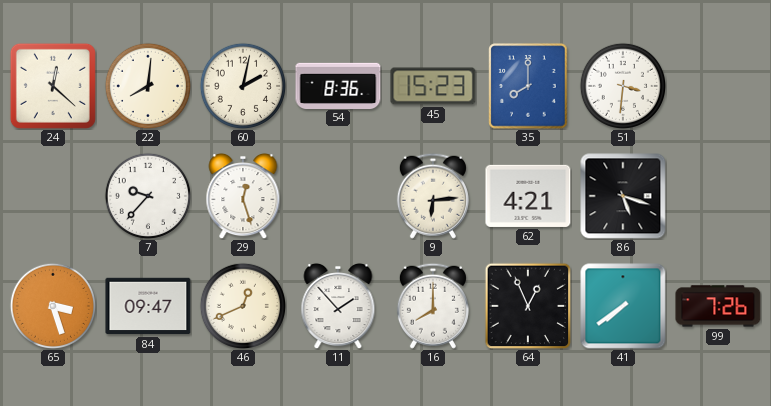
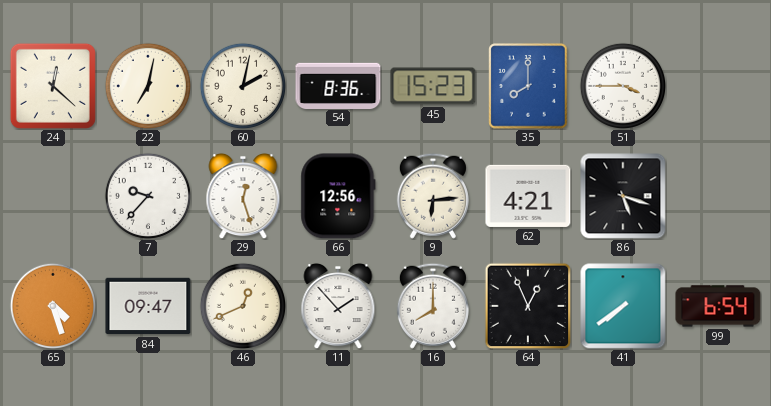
22: 8:01 -> 7:02
51: 3:31 -> 3:45
66: none -> 12:56
65: 3:27 -> 4:27
99: 7:26 -> 6:54
